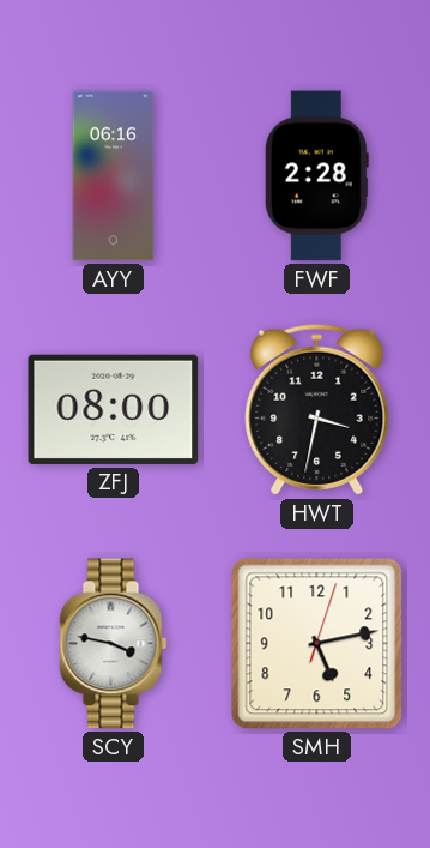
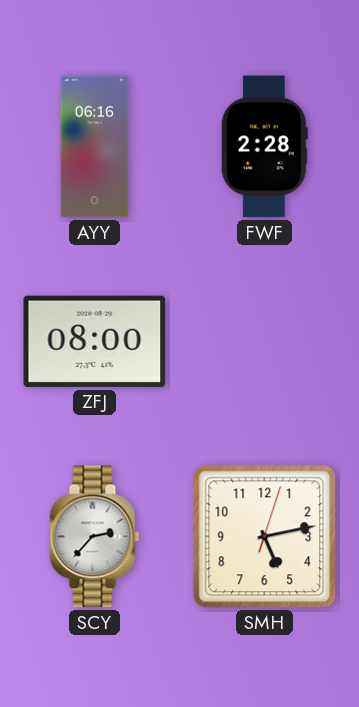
HWT: 3:32 -> none
SCY: 3:47 -> 2:37
